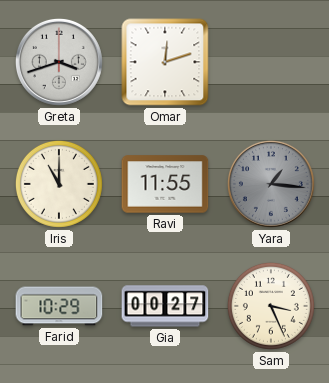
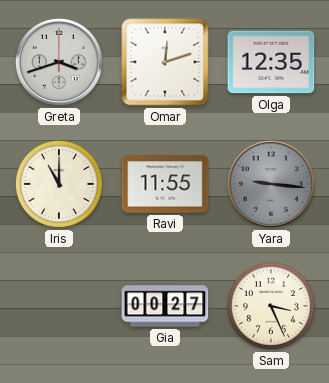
Olga: none -> 12:35
Yara: 1:16 -> 9:16
Farid: 10:29 -> none
